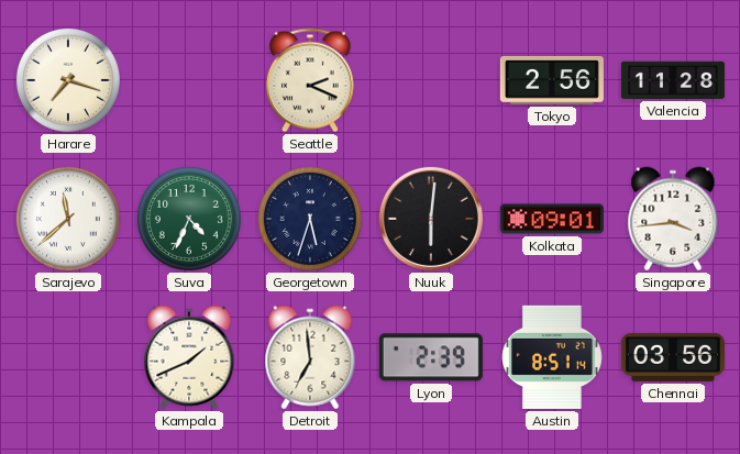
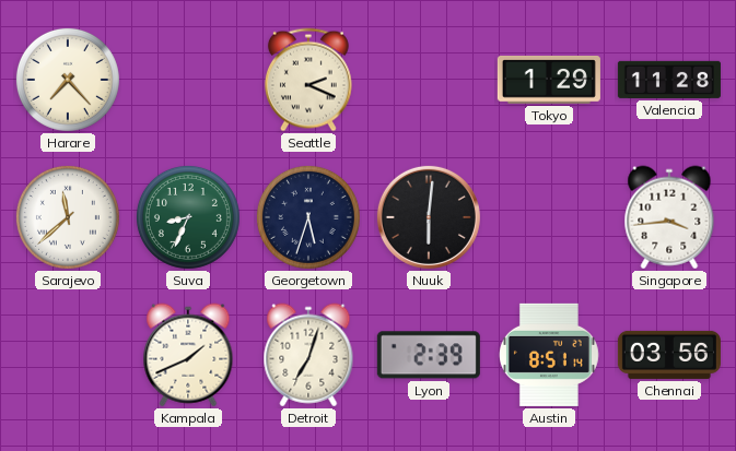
Harare: 7:18 -> 7:23
Tokyo: 2:56 -> 1:29
Suva: 4:34 -> 8:34
Kolkata: 09:01 -> none
Detroit: 6:59 -> 7:03
